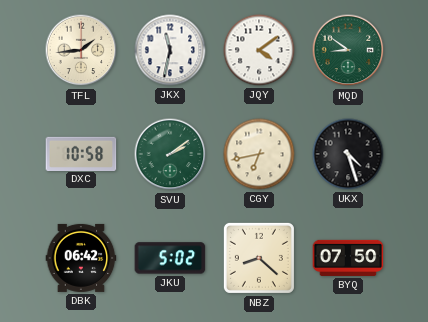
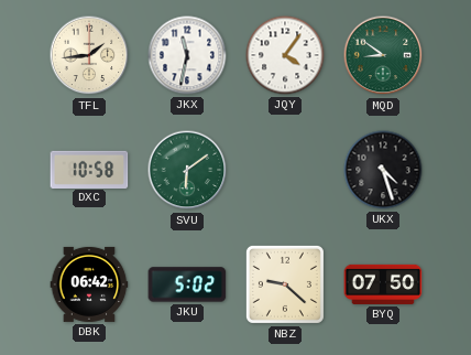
JQY: 4:09 -> 4:06
SVU: 2:09 -> 6:09
CGY: 6:43 -> none
NBZ: 8:22 -> 9:22
